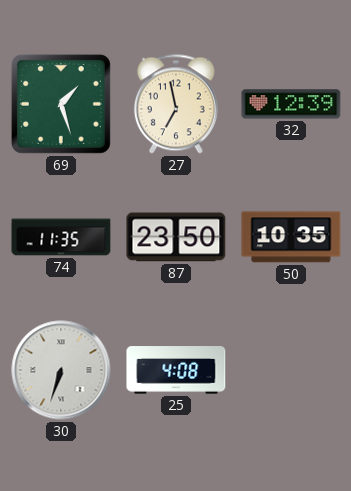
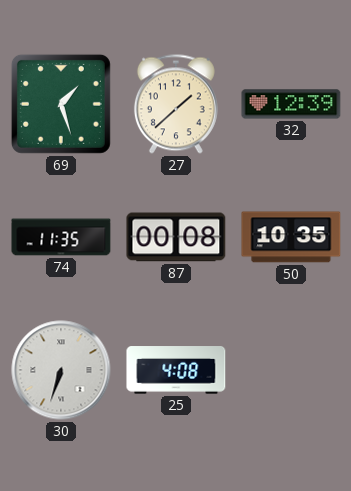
27: 6:58 -> 1:38
87: 23:50 -> 00:08
